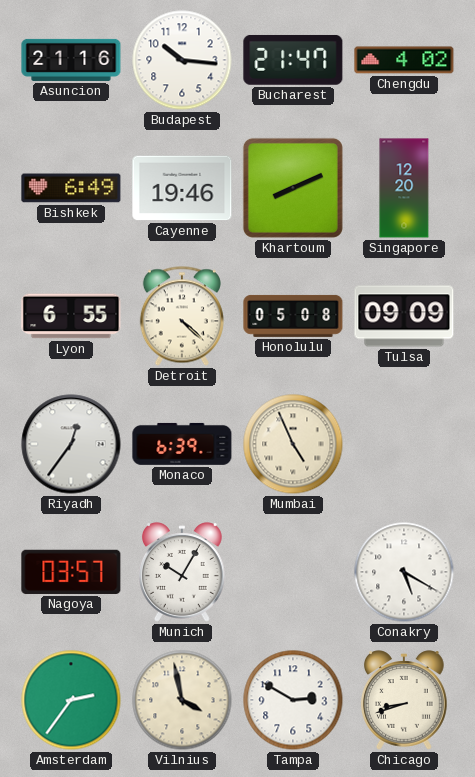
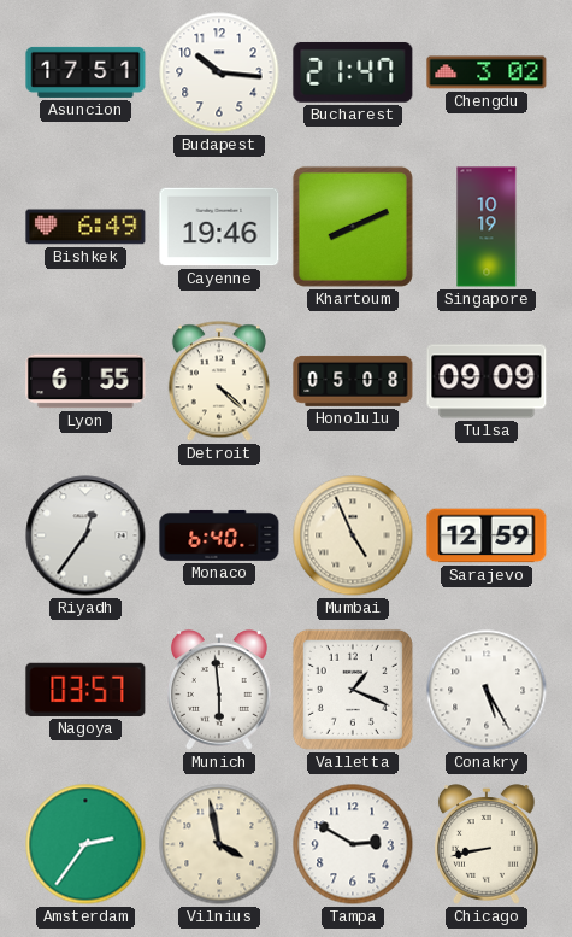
Asuncion: 21:16 -> 17:51
Chengdu: 4:02 -> 3:02
Singapore: 12:20 -> 10:19
Monaco: 6:39 -> 6:40
Sarajevo: none -> 12:59
Munich: 10:05 -> 5:59
Valletta: none -> 1:19
Conakry: 5:20 -> 5:25
Chicago: 8:42 -> 8:43
